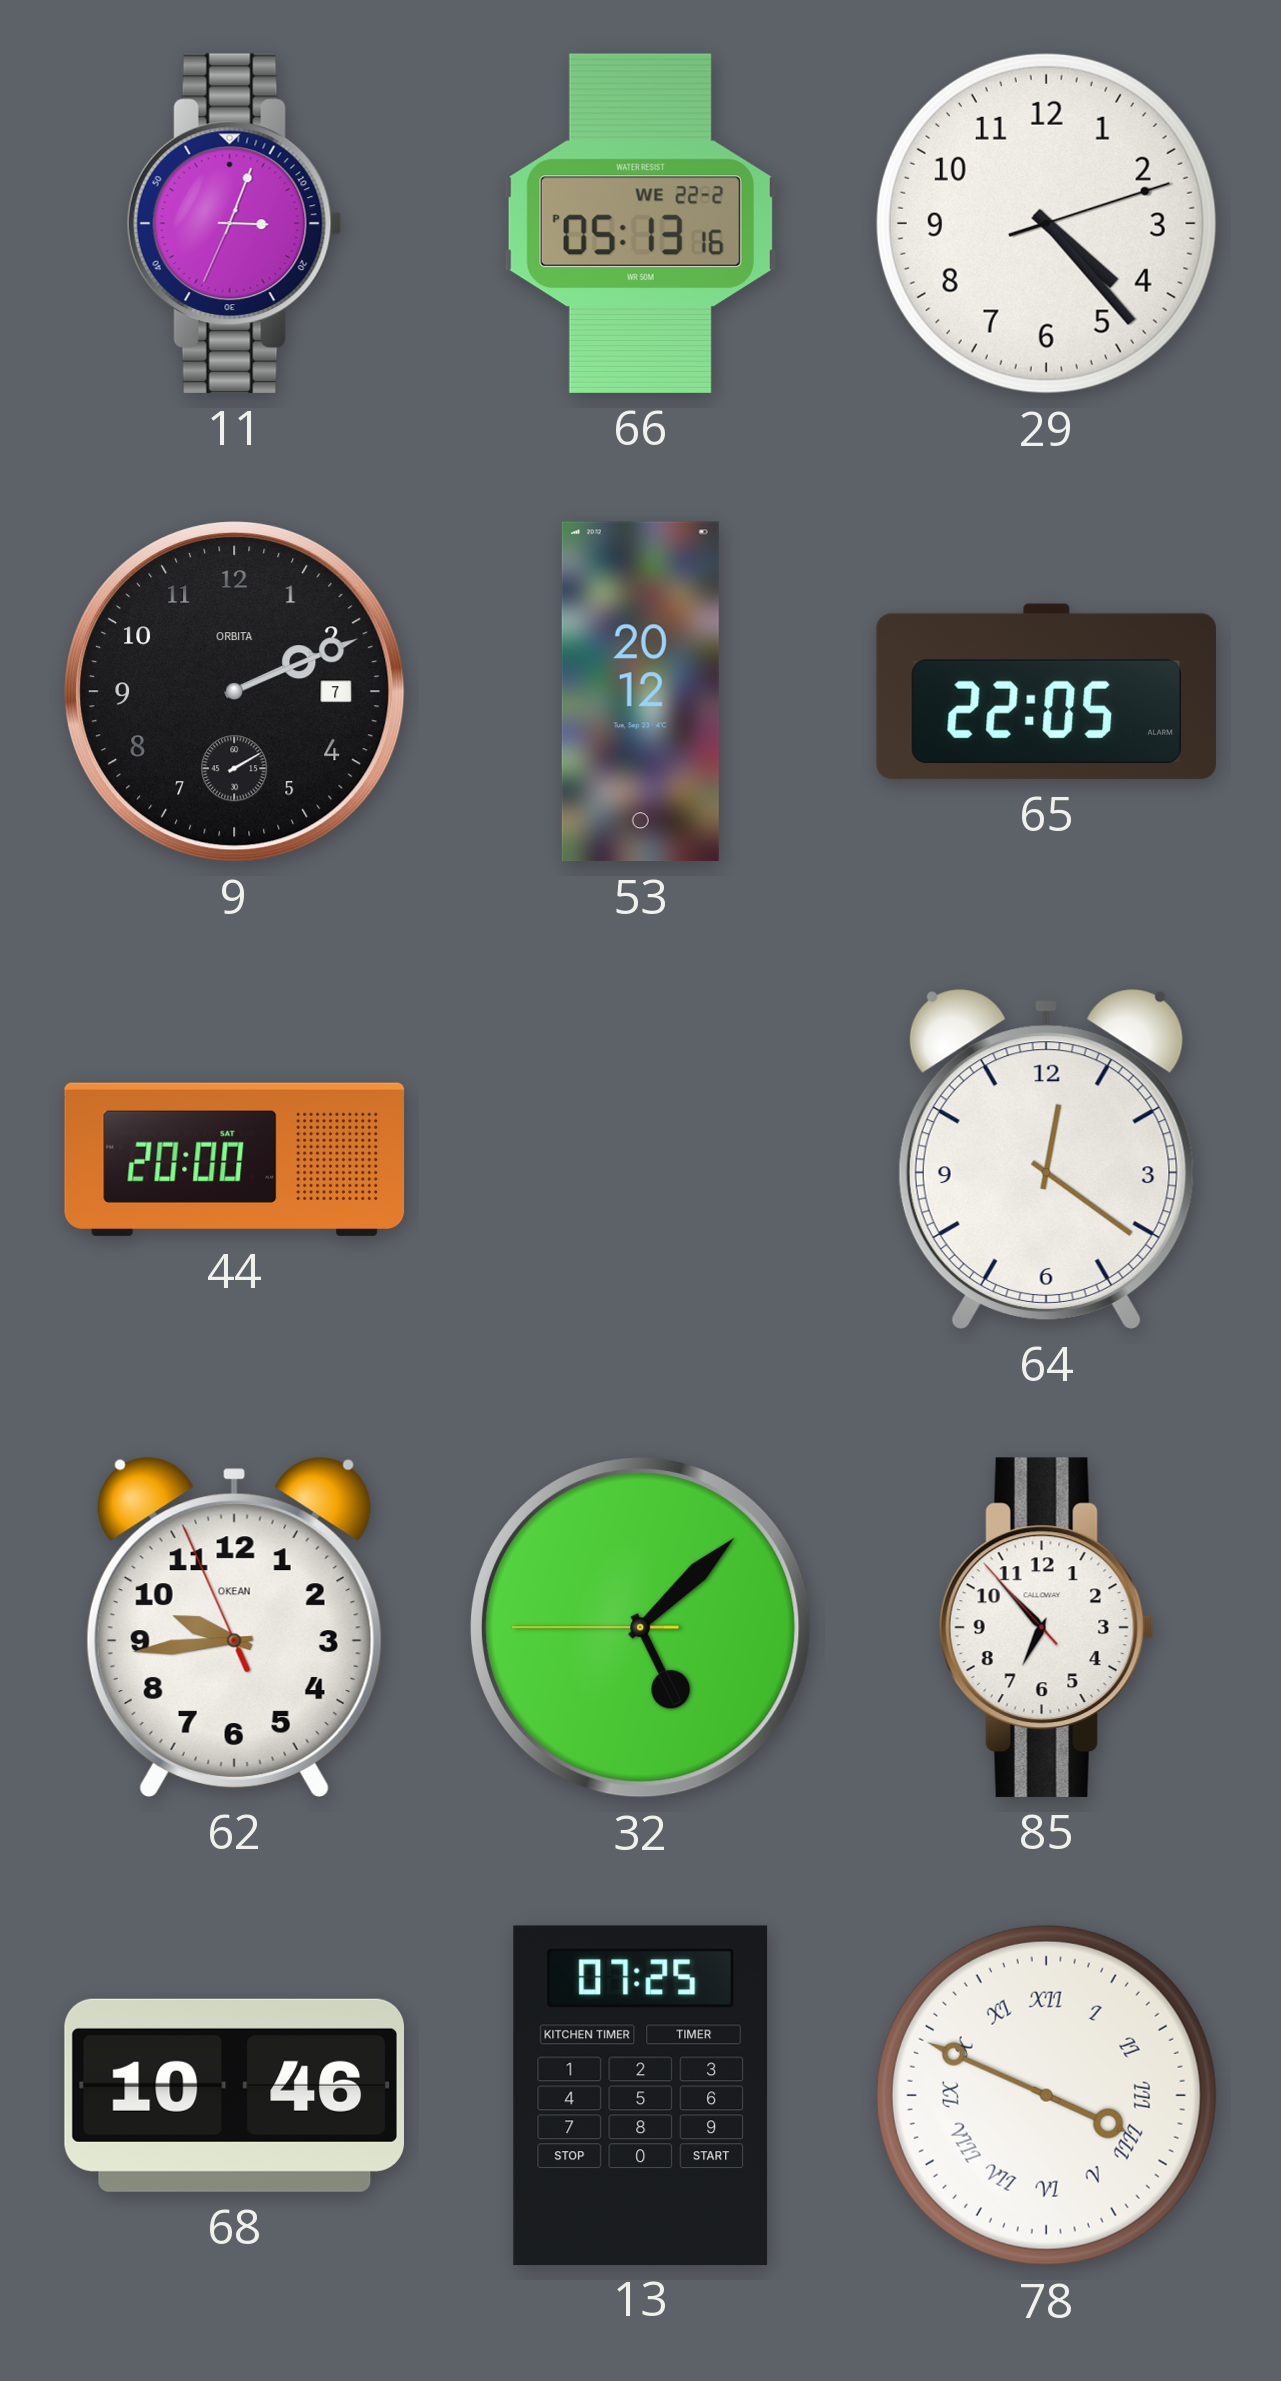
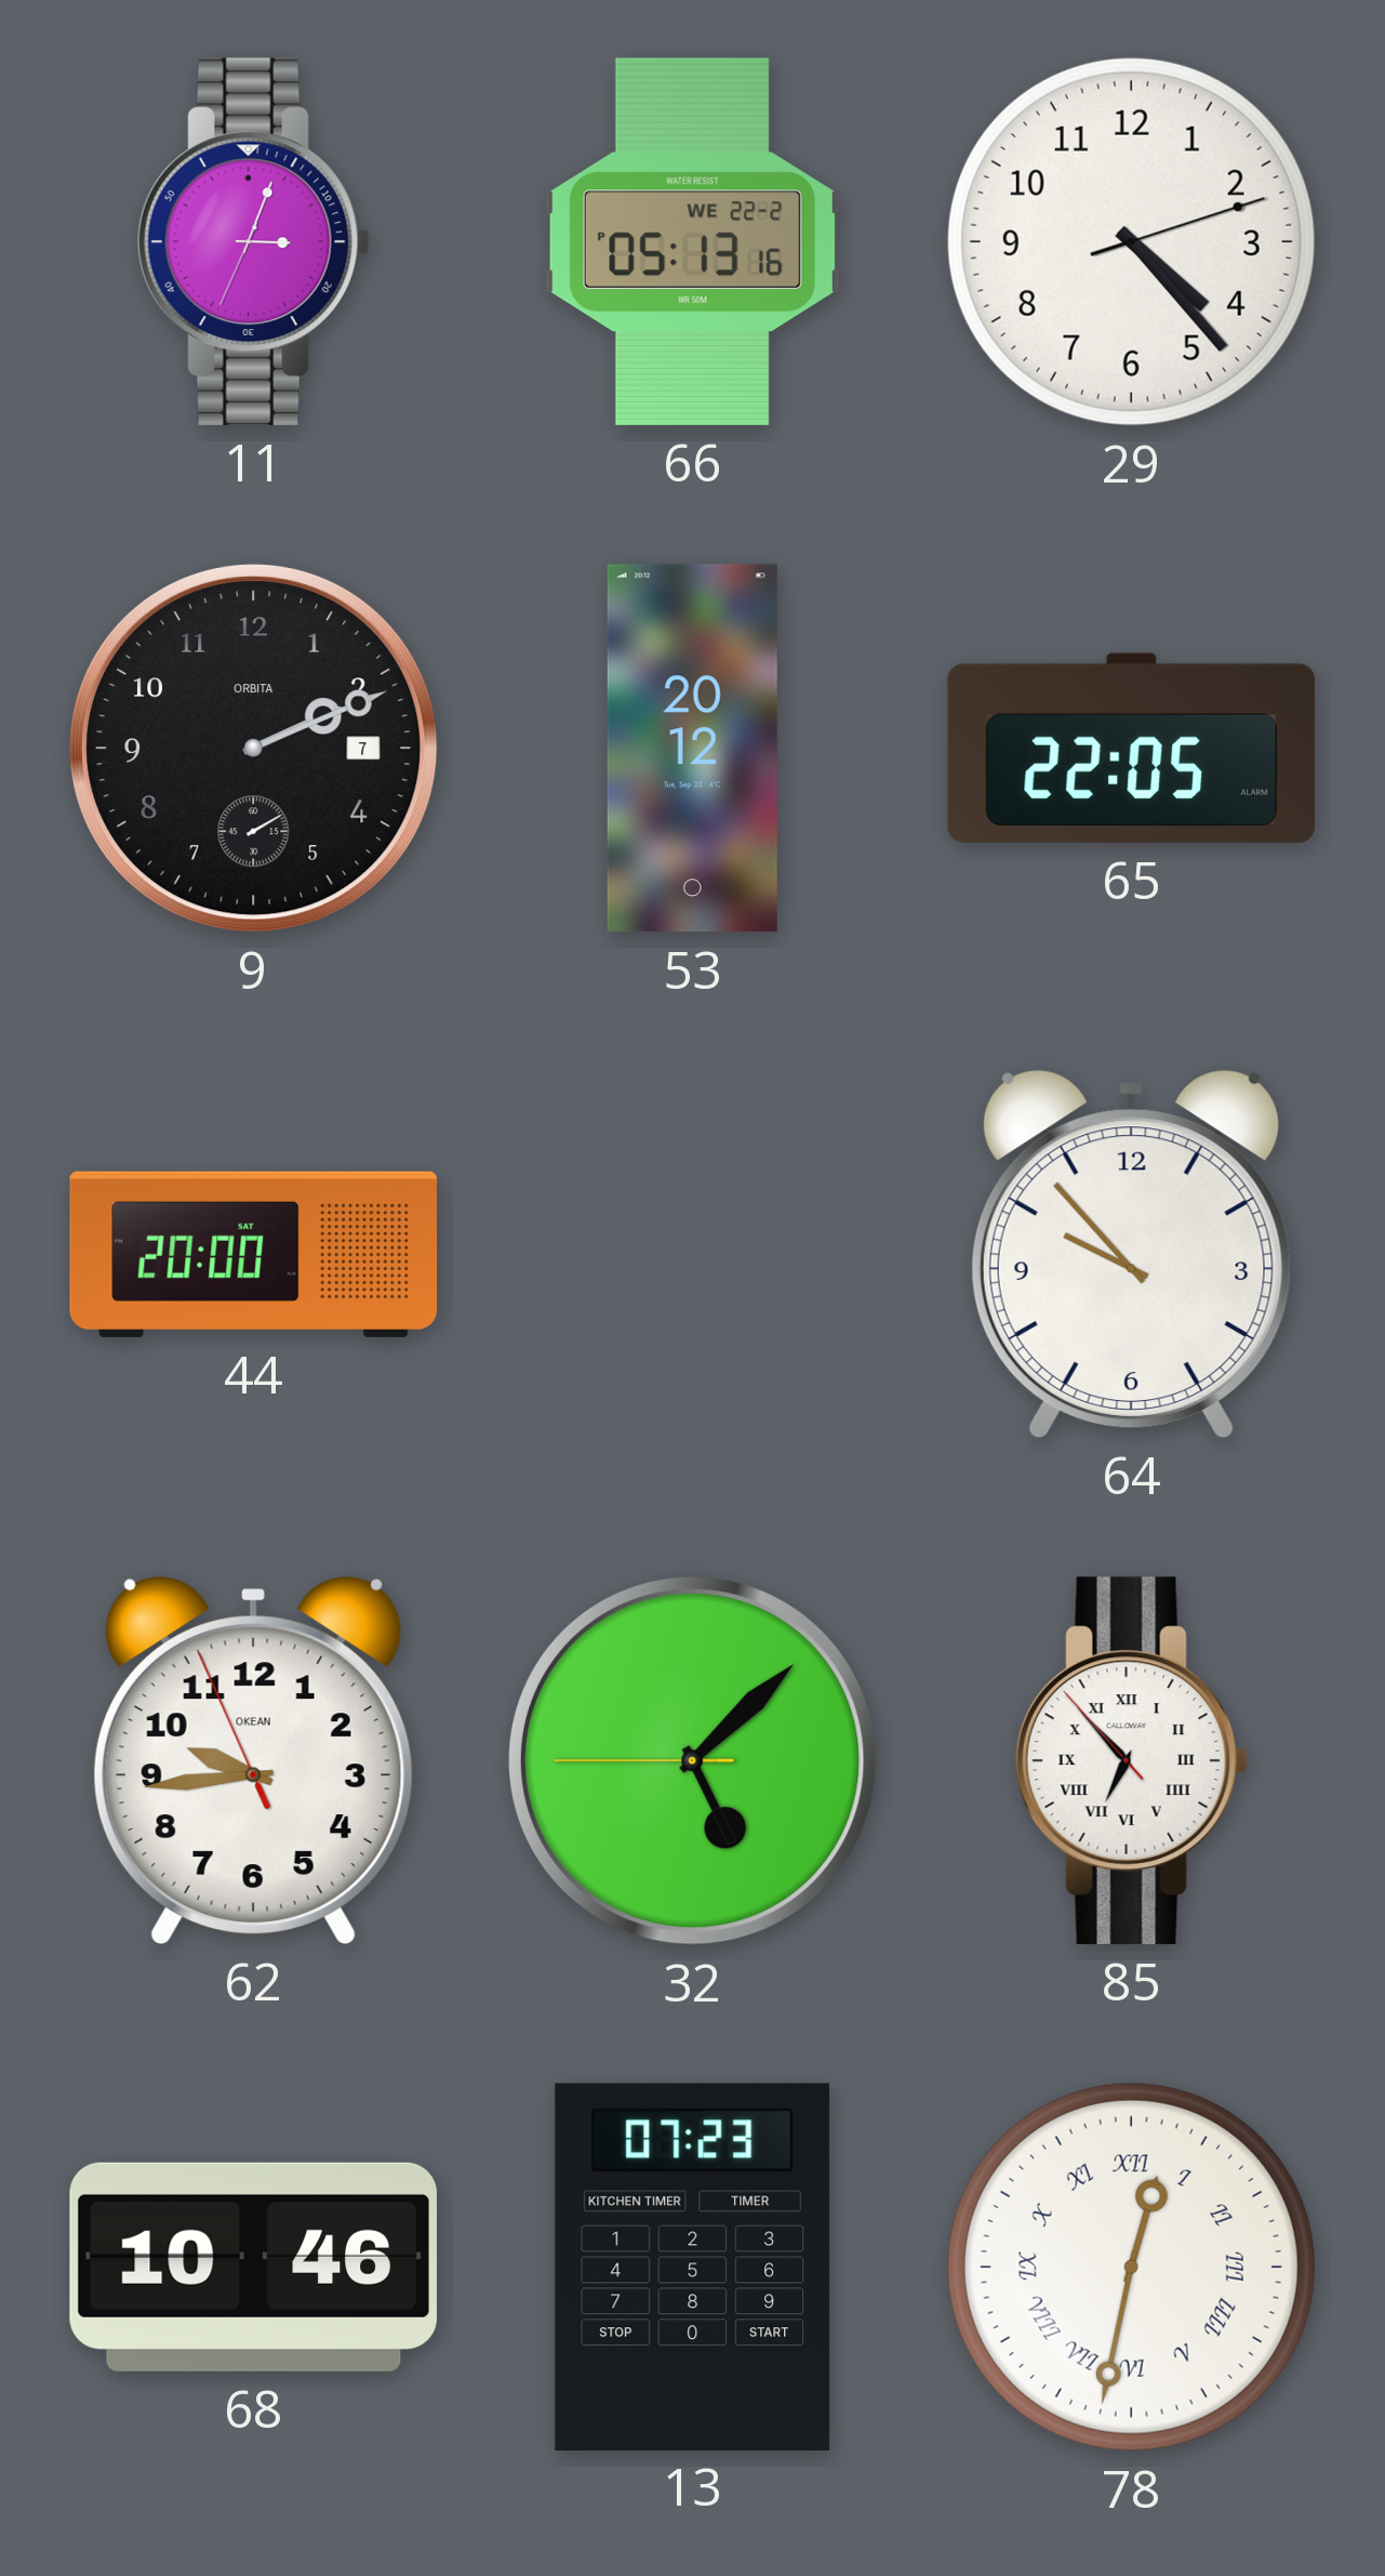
64: 12:21 -> 9:53
85 numerals: Arabic -> Roman
13: 07:25 -> 07:23
78: 3:49 -> 12:32
